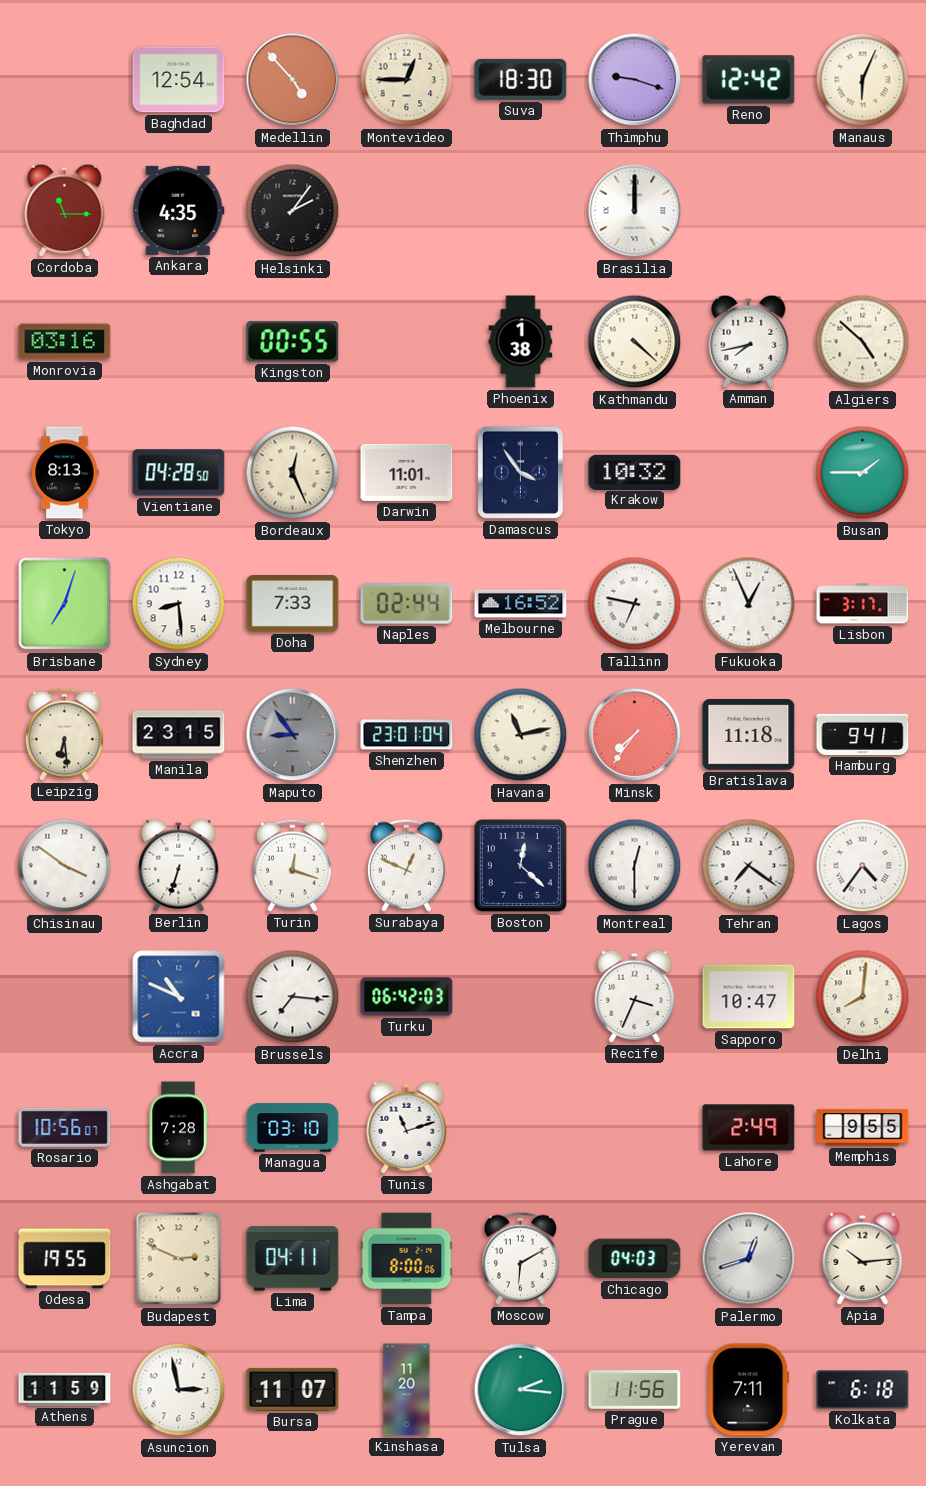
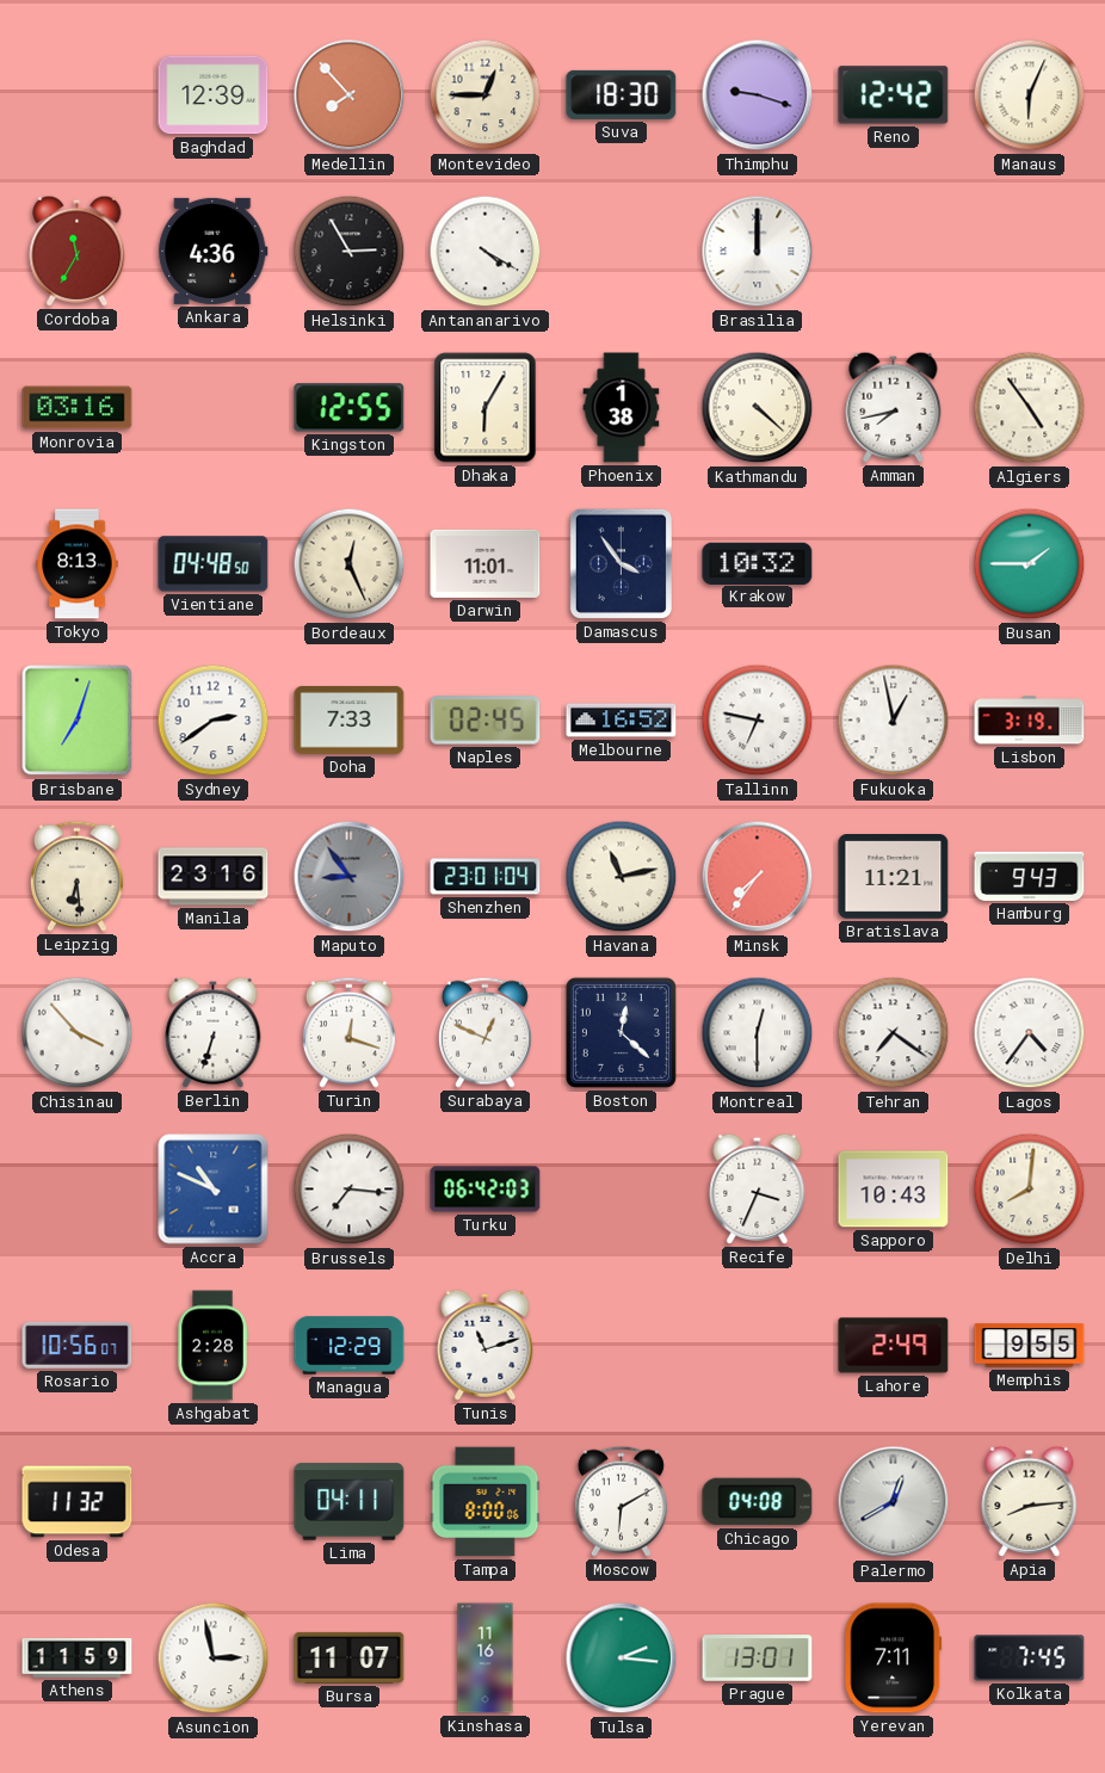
Baghdad: 12:54 -> 12:39
Medellin: 4:53 -> 7:53
Cordoba: 11:15 -> 11:35
Ankara: 4:35 -> 4:36
Helsinki: 2:06 -> 2:55
Antananarivo: none -> 4:20
Kingston: 00:55 -> 12:55
Dhaka: none -> 6:05
Algiers: 4:52 -> 4:54
Vientiane: 04:28 -> 04:48
Sydney: 8:29 -> 2:39
Naples: 02:44 -> 02:45
Fukuoka: 12:56 -> 12:58
Lisbon: 3:17 -> 3:19
Manila: 23:15 -> 23:16
Bratislava: 11:18 -> 11:21
Hamburg: 9:41 -> 9:43
Chisinau: 3:51 -> 3:53
Sapporo: 10:47 -> 10:43
Ashgabat: 7:28 -> 2:28
Managua: 03:10 -> 12:29
Odesa: 19:55 -> 11:32
Budapest: 2:49 -> none
Chicago: 04:03 -> 04:08
Palermo: 12:42 -> 12:40
Apia: 10:14 -> 8:14
Kinshasa: 11:20 -> 11:16
Prague: 11:56 -> 13:01
Kolkata: 6:18 -> 7:45
